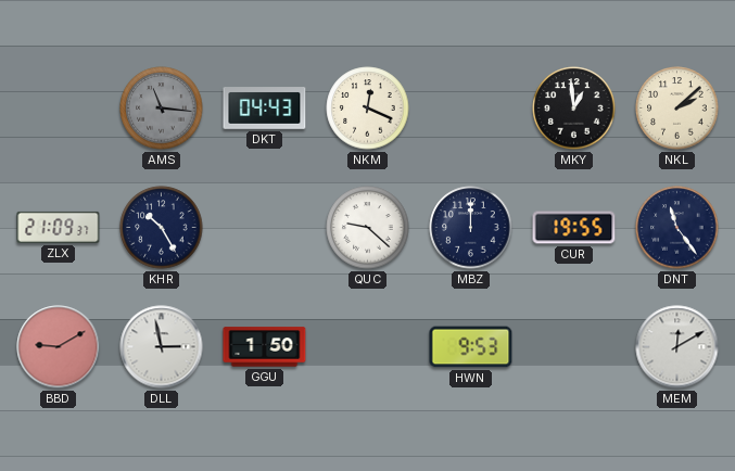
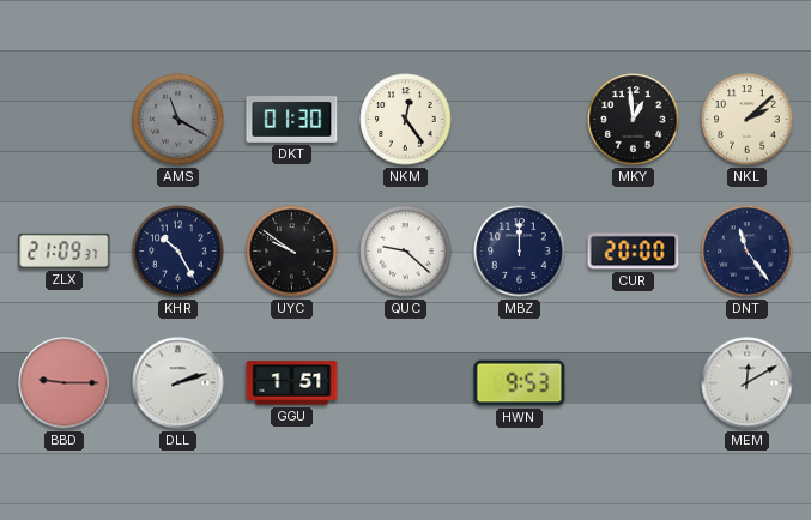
AMS: 11:16 -> 11:20
DKT: 04:43 -> 01:30
NKM: 12:19 -> 12:24
UYC: none -> 9:51
CUR: 19:55 -> 20:00
BBD: 9:10 -> 9:15
DLL: 2:58 -> 2:12
GGU: 1:50 -> 1:51
